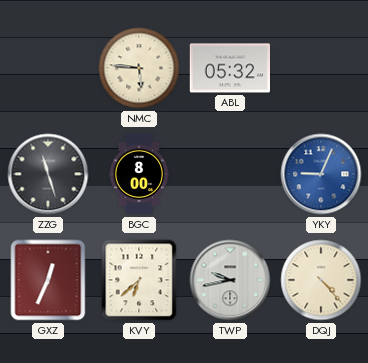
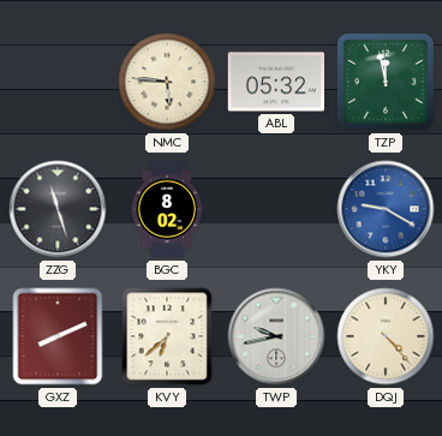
TZP: none -> 11:58
BGC: 8:00 -> 8:02
YKY: 9:04 -> 9:20
GXZ: 12:34 -> 8:11
